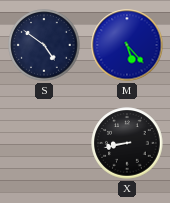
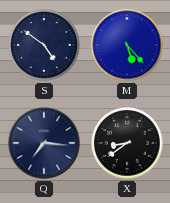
Q: none -> 7:16
X: 8:43 -> 8:39
